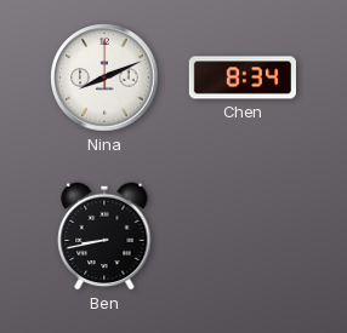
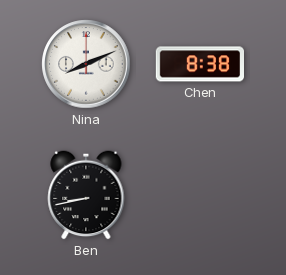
Chen: 8:34 -> 8:38
